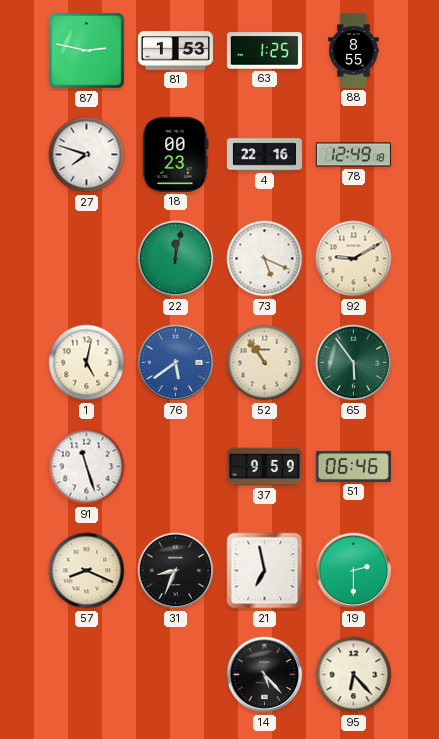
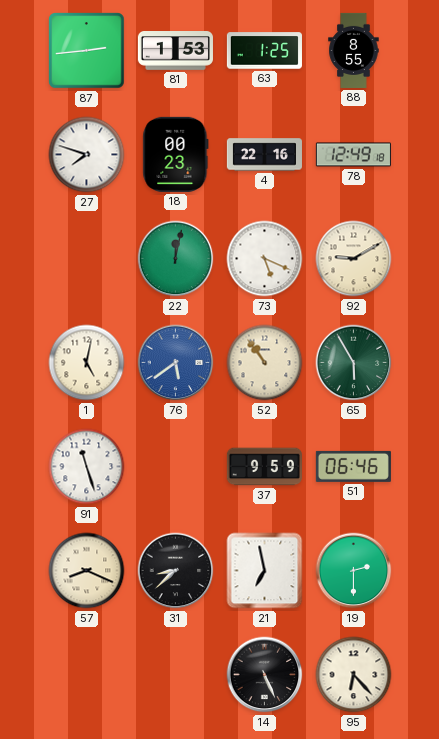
87: 2:47 -> 2:44
65: 5:54 -> 5:55
31: 8:34 -> 8:38
14: 5:23 -> 5:26
